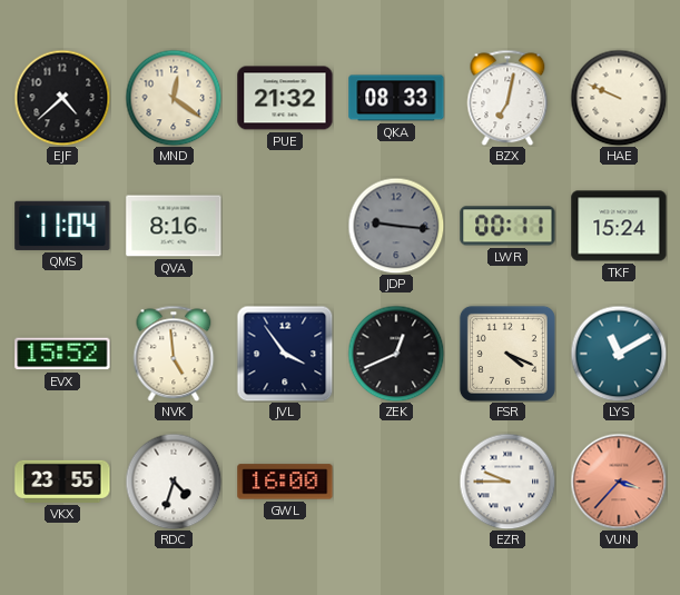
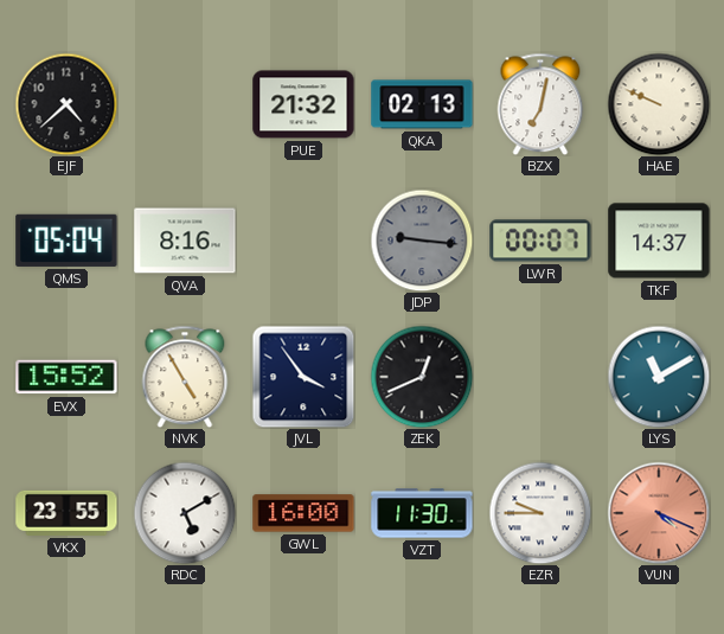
MND: 12:21 -> none
QKA: 08:33 -> 02:13
QMS: 11:04 -> 05:04
LWR: 00:11 -> 00:07
TKF: 15:24 -> 14:37
NVK: 4:59 -> 4:55
FSR: 4:19 -> none
RDC: 4:33 -> 5:10
VZT: none -> 11:30
VUN: 3:37 -> 4:19
